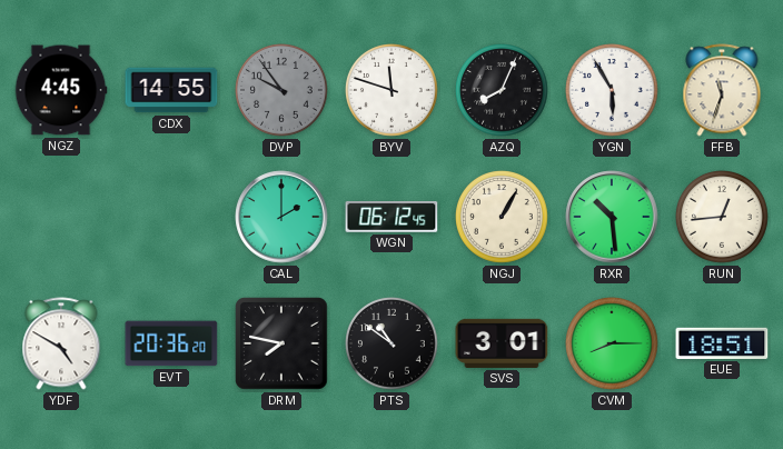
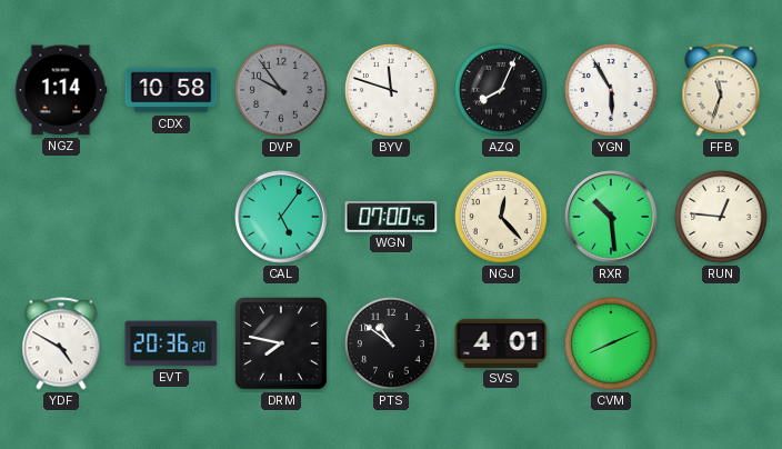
NGZ: 4:45 -> 1:14
CDX: 14:55 -> 10:58
CAL: 2:00 -> 5:06
WGN: 06:12 -> 07:00
NGJ: 1:05 -> 12:23
RUN: 12:44 -> 12:46
SVS: 3:01 -> 4:01
CVM: 8:15 -> 8:11
EUE: 18:51 -> none
